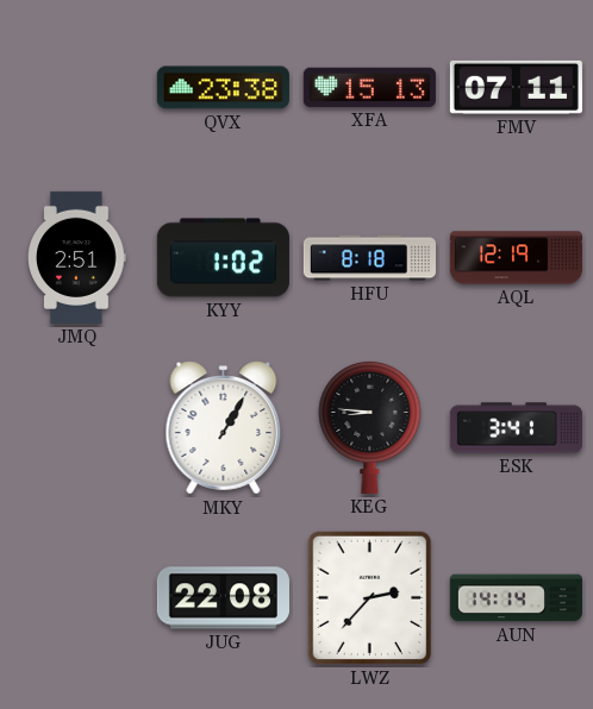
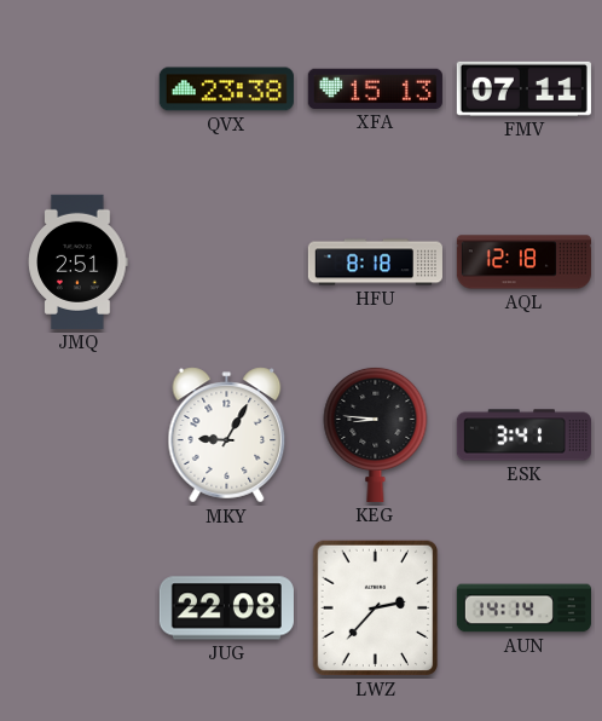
KYY: 1:02 -> none
AQL: 12:19 -> 12:18
MKY: 1:05 -> 9:05
